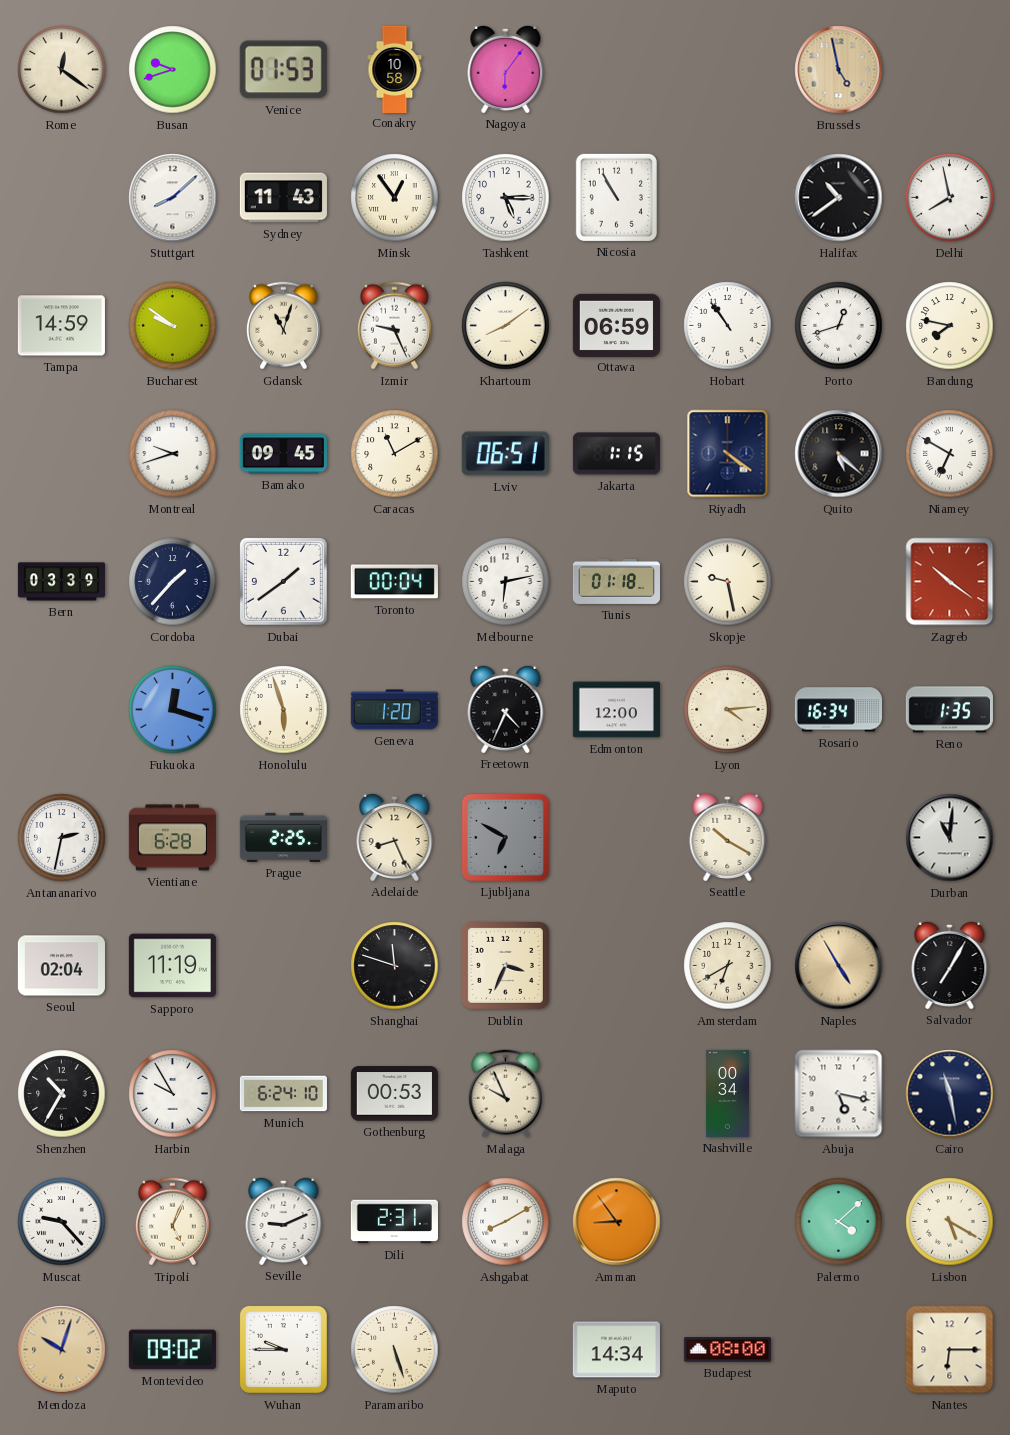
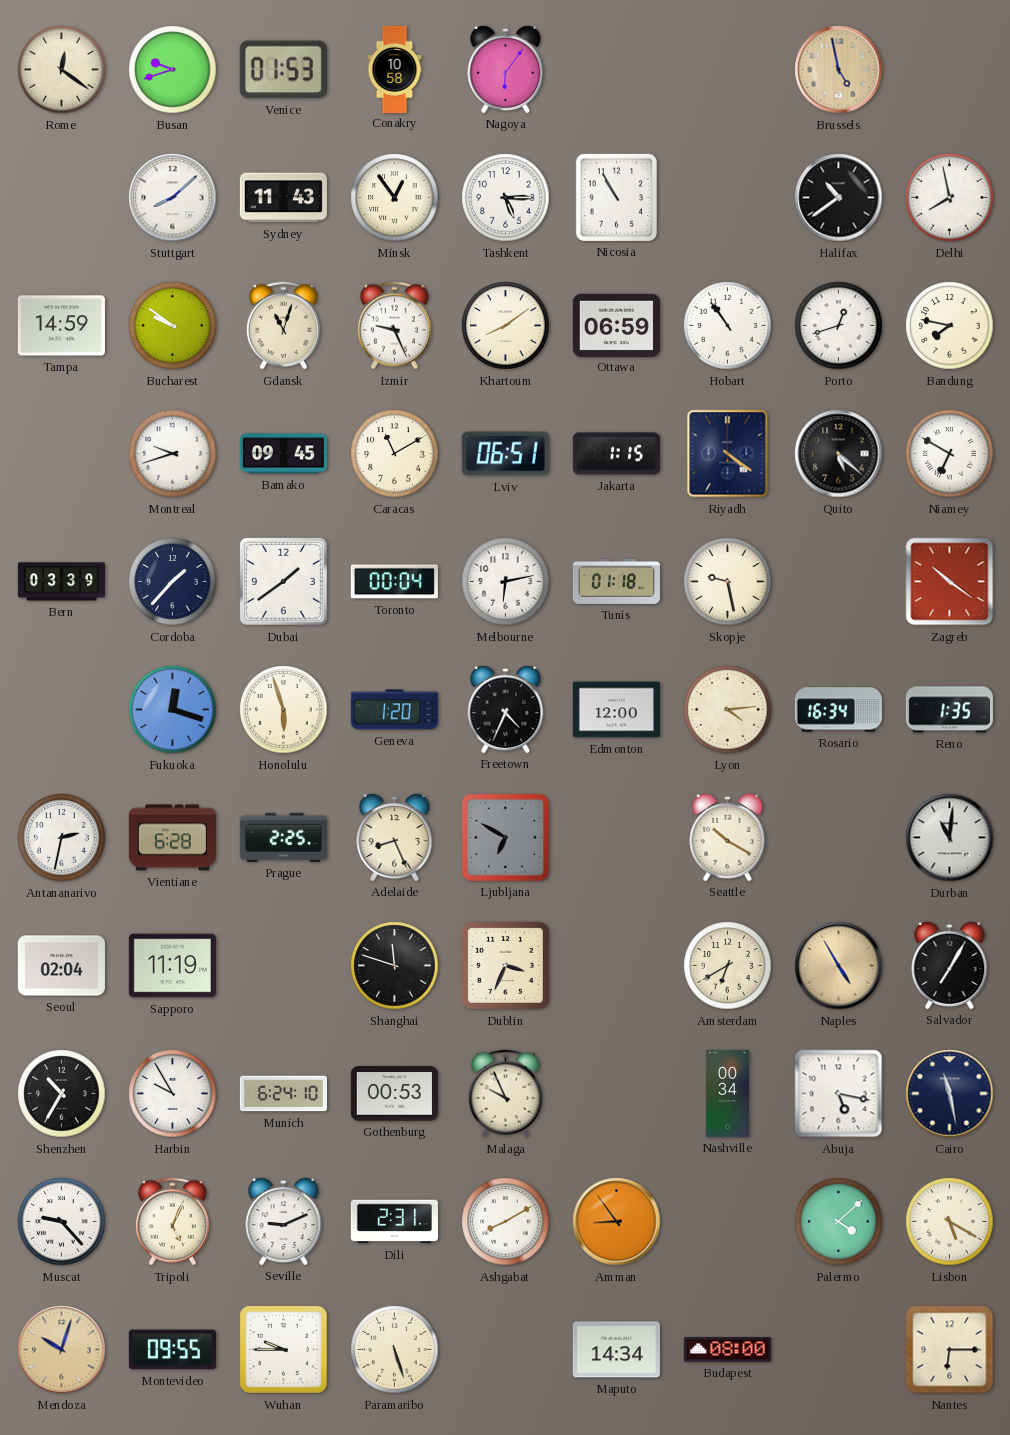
Montevideo: 09:02 -> 09:55
